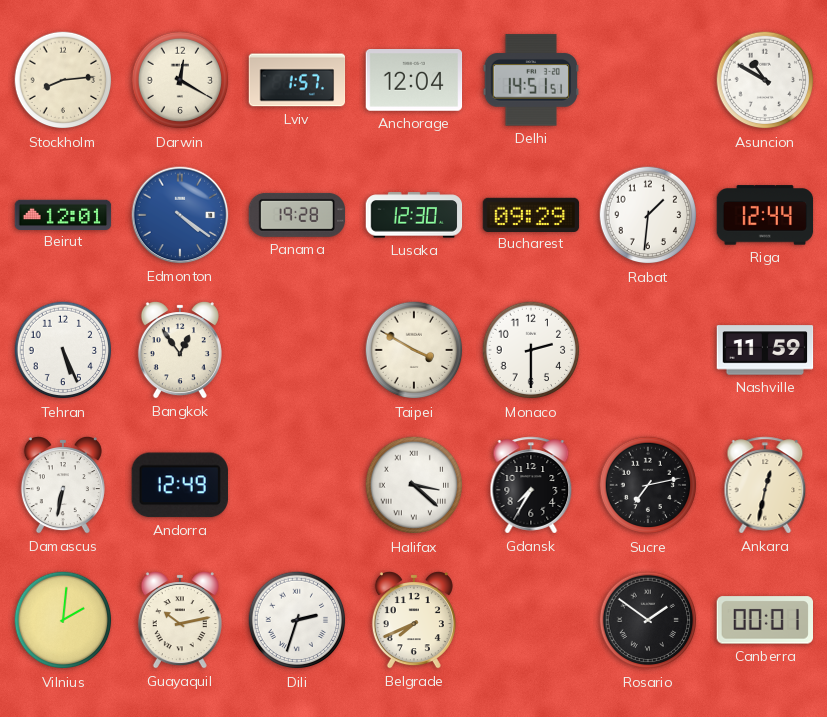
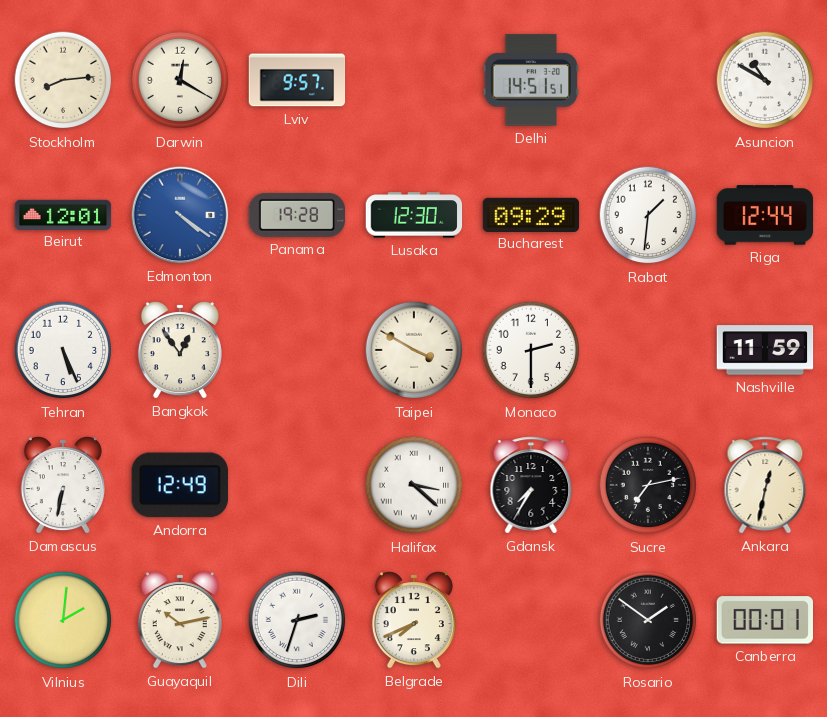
Lviv: 1:57 -> 9:57
Anchorage: 12:04 -> none
